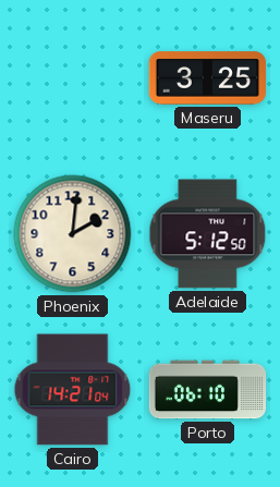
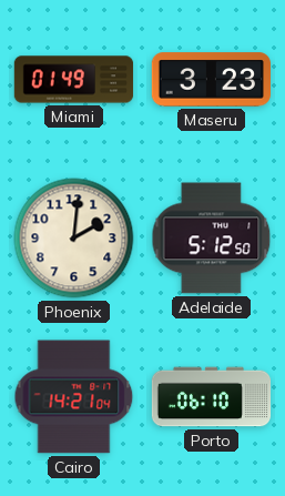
Miami: none -> 01:49
Maseru: 3:25 -> 3:23
